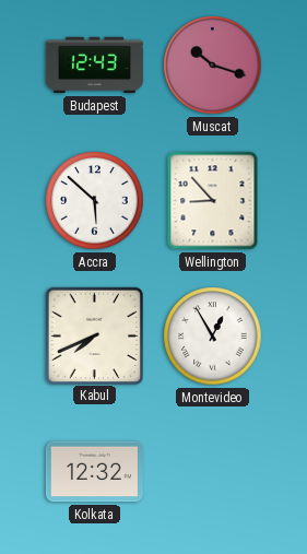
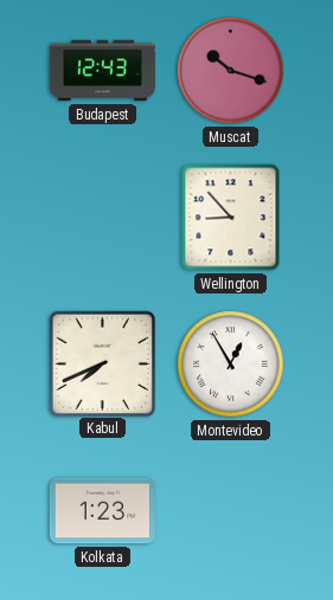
Accra: 5:52 -> none
Kolkata: 12:32 -> 1:23
